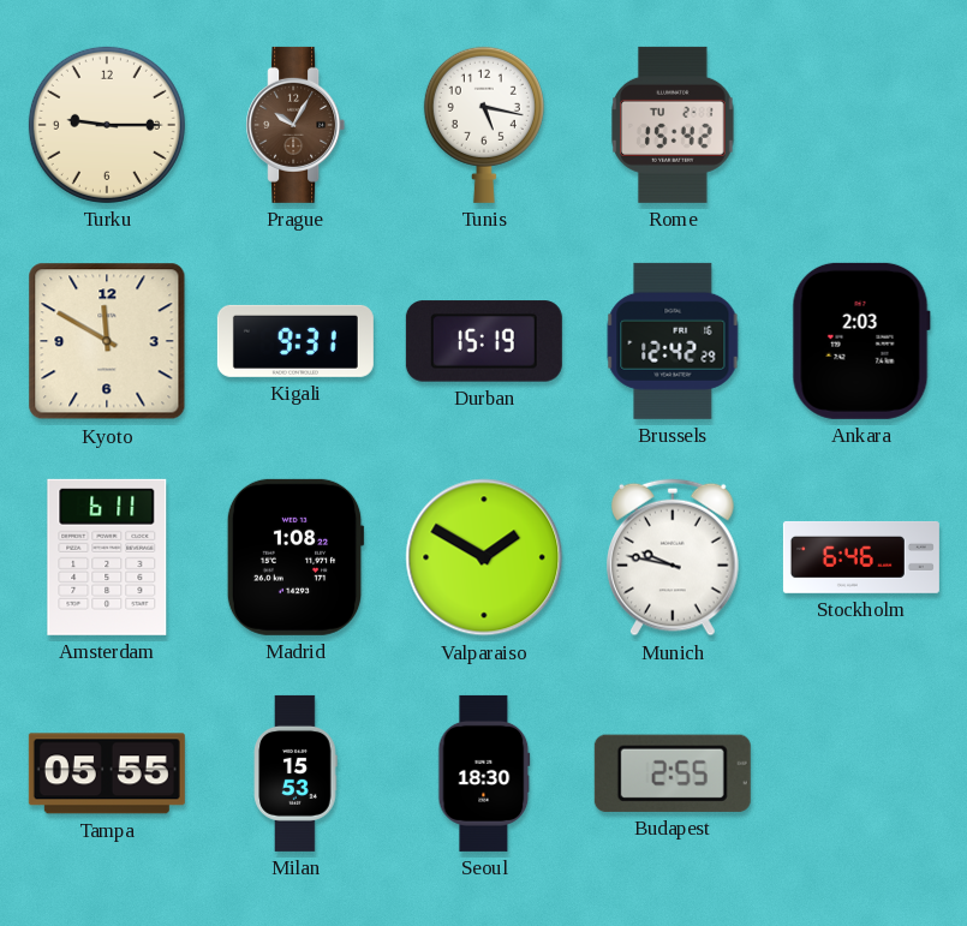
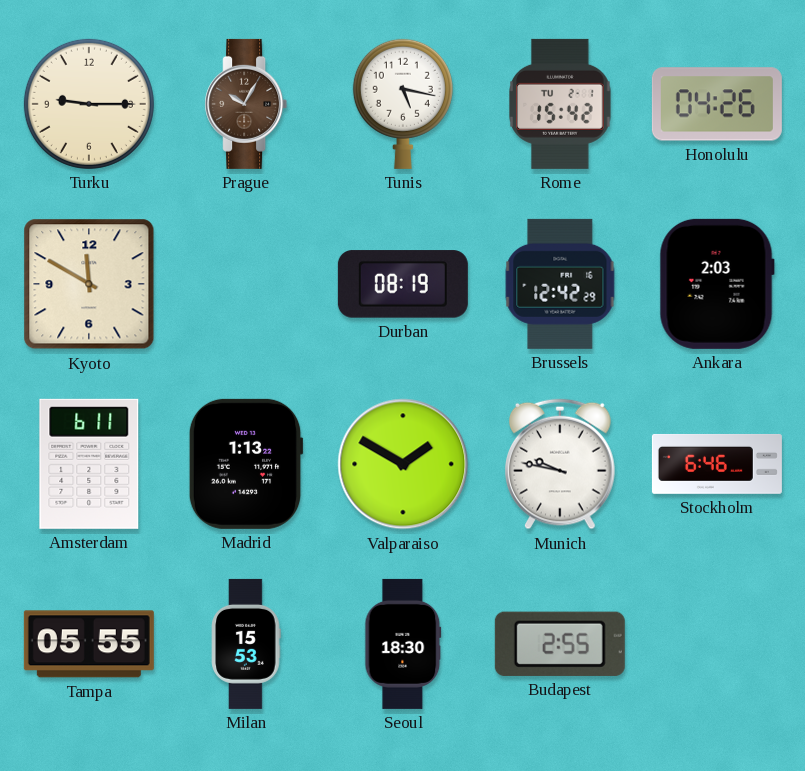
Honolulu: none -> 04:26
Kigali: 9:31 -> none
Durban: 15:19 -> 08:19
Madrid: 1:08 -> 1:13
